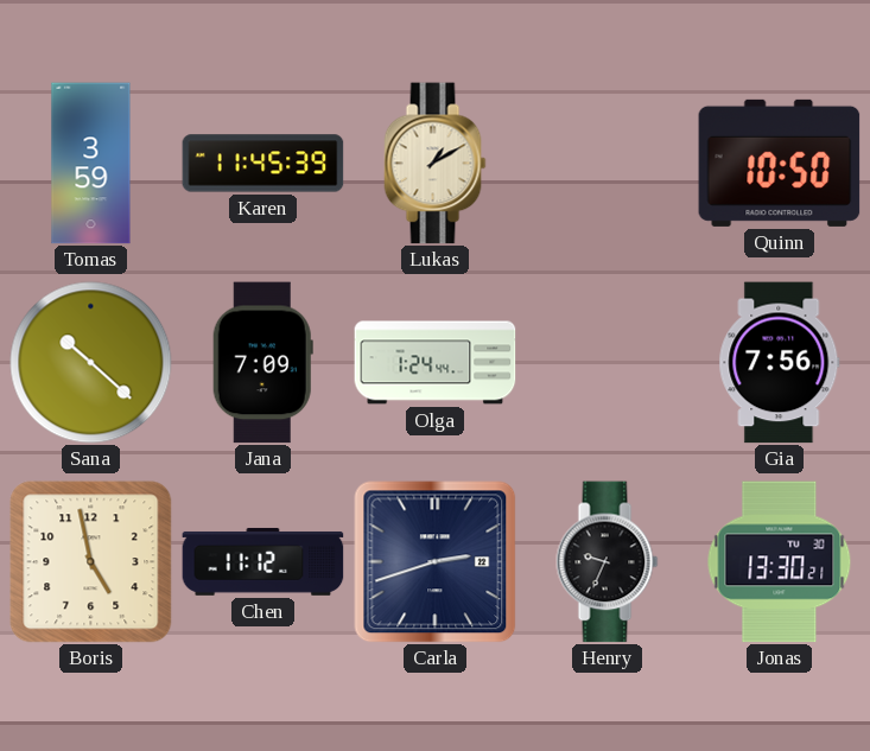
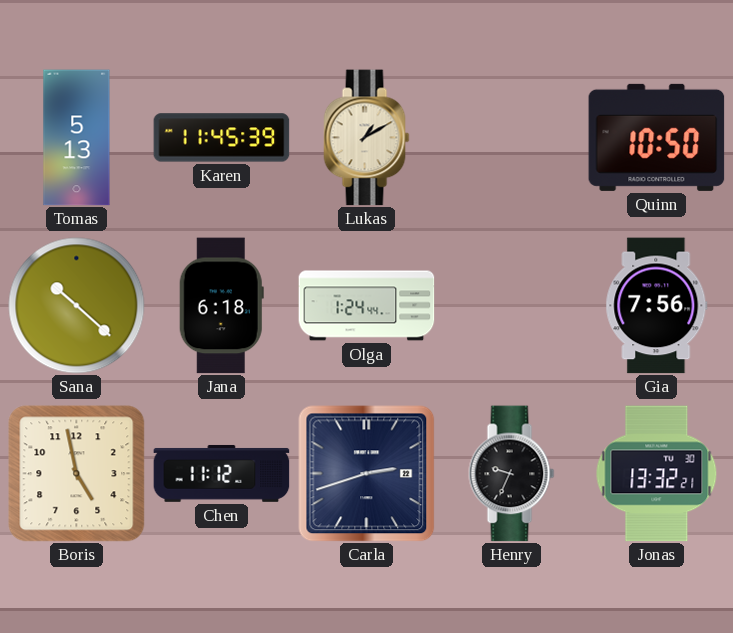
Tomas: 3:59 -> 5:13
Jana: 7:09 -> 6:18
Jonas: 13:30 -> 13:32
